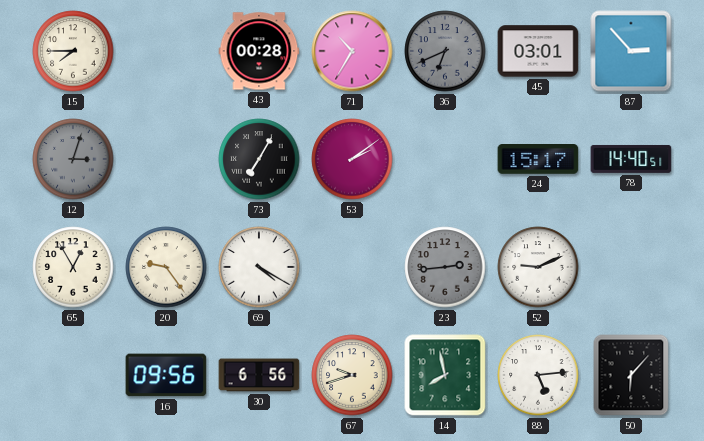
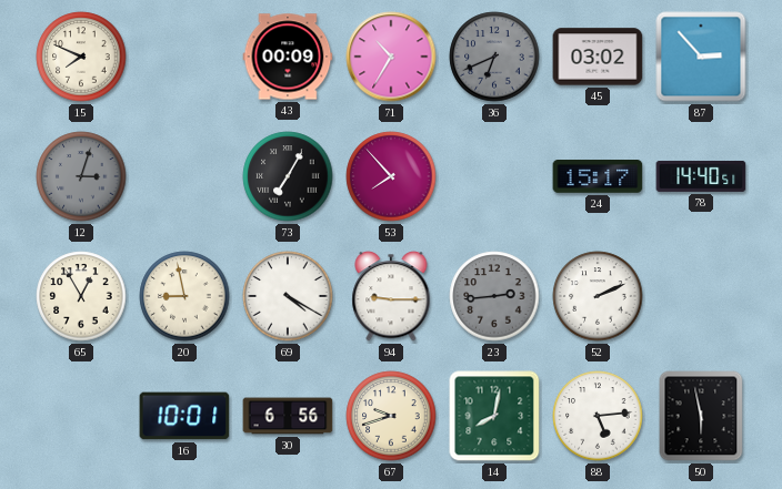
15: 7:45 -> 7:49
43: 00:28 -> 00:09
45: 03:01 -> 03:02
53: 2:09 -> 7:53
20: 9:24 -> 8:58
94: none -> 9:15
52: 9:11 -> 2:11
16: 09:56 -> 10:01
14: 7:58 -> 8:02
50: 6:07 -> 5:58
